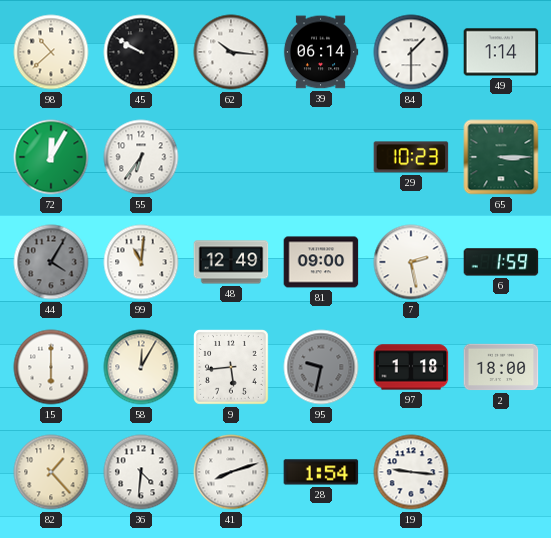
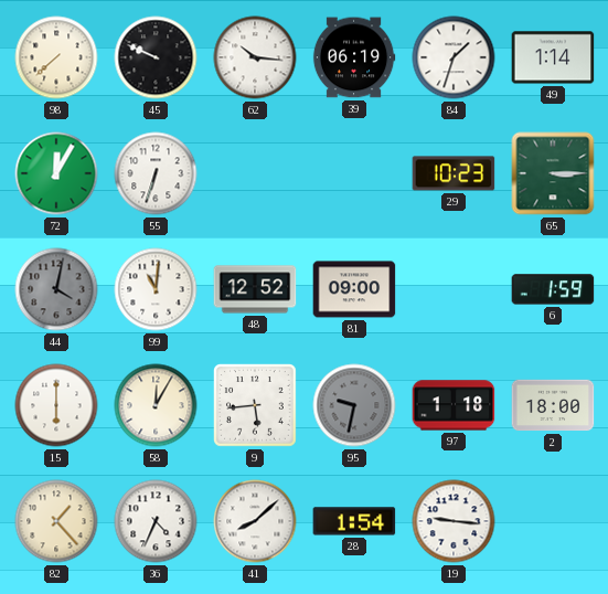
98: 10:38 -> 7:38
45: 9:50 -> 9:49
39: 06:14 -> 06:19
84: 1:30 -> 1:33
55: 6:36 -> 6:33
44: 4:05 -> 4:02
48: 12:49 -> 12:52
7: 2:28 -> none
36: 4:31 -> 4:34
41: 8:12 -> 8:08
